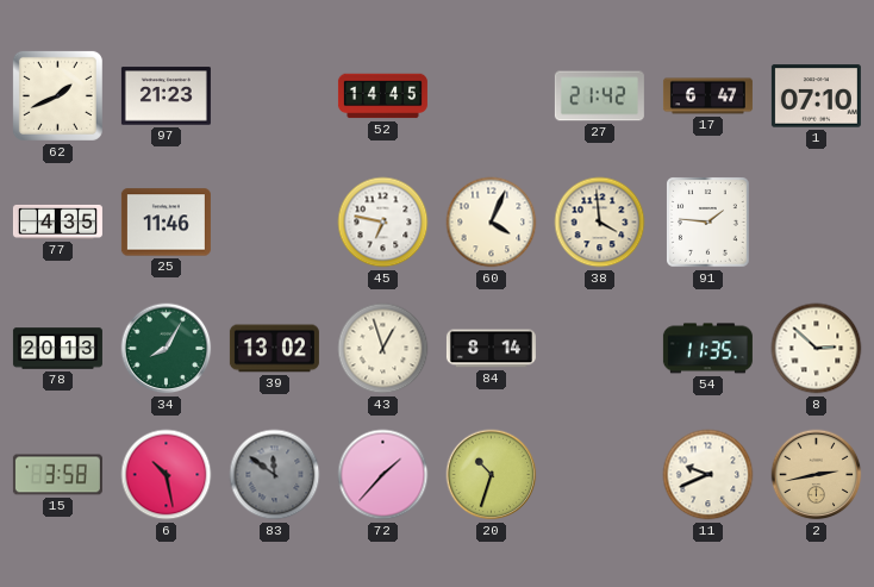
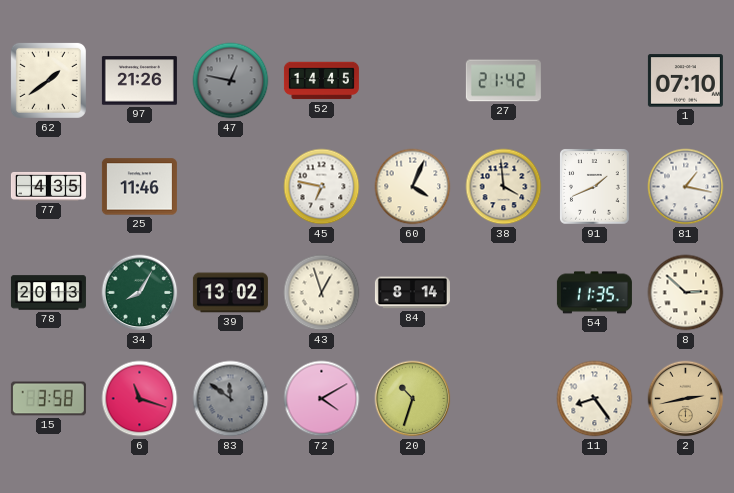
62: 1:41 -> 1:39
97: 21:23 -> 21:26
47: none -> 12:47
17: 6:47 -> none
91: 1:46 -> 1:41
81: none -> 1:17
6: 10:28 -> 11:18
72: 1:37 -> 4:10
11: 9:41 -> 8:24
